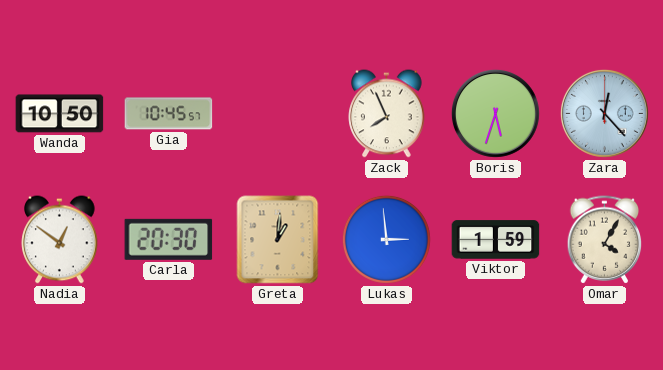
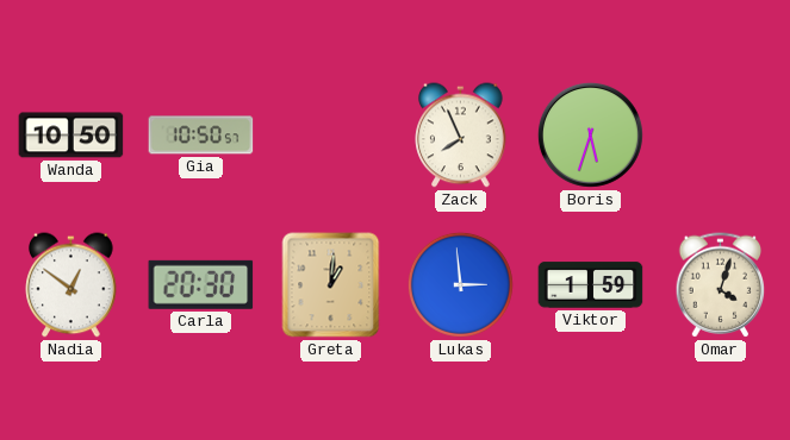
Gia: 10:45 -> 10:50
Zara: 12:23 -> none
Omar: 4:05 -> 4:03
